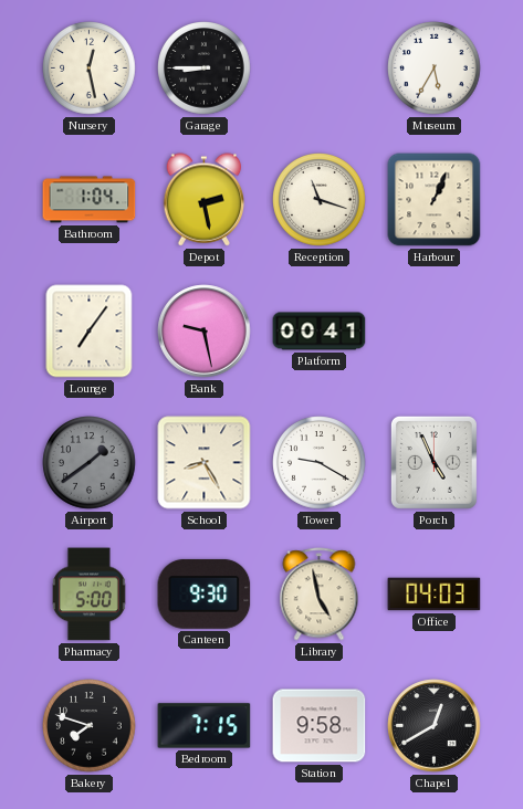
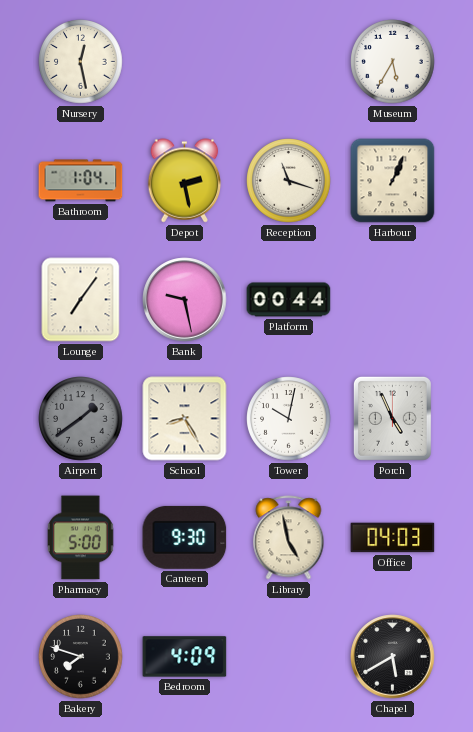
Garage: 8:45 -> none
Platform: 00:41 -> 00:44
Tower: 9:20 -> 10:02
Bedroom: 7:15 -> 4:09
Station: 9:58 -> none
Chapel: 12:40 -> 5:40
